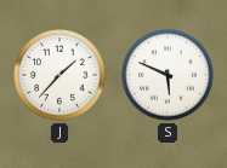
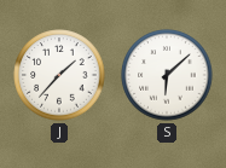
S: 5:49 -> 6:08
